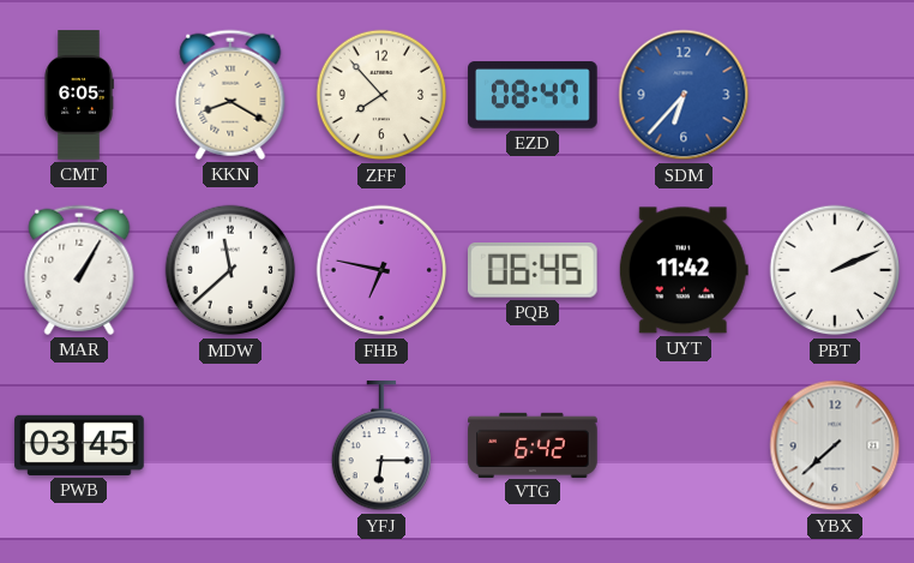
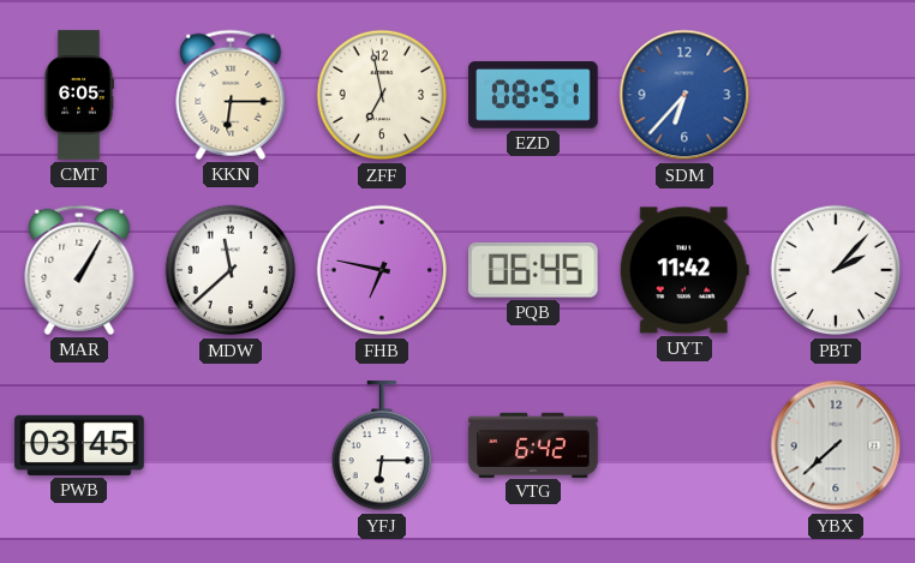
KKN: 8:20 -> 6:15
ZFF: 7:53 -> 6:58
EZD: 08:47 -> 08:51
PBT: 2:11 -> 2:07
